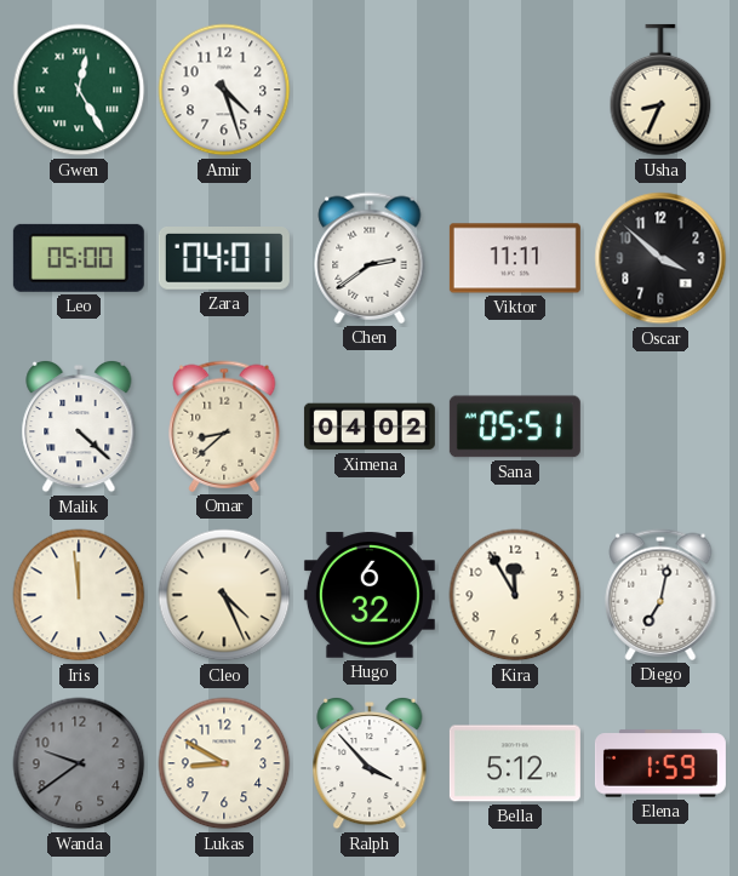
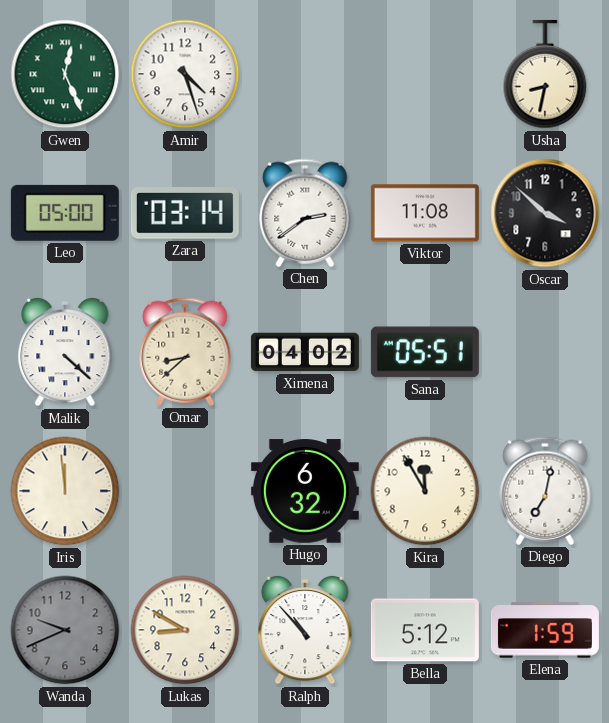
Gwen: 12:25 -> 12:26
Usha: 8:34 -> 8:32
Zara: 04:01 -> 03:14
Viktor: 11:11 -> 11:08
Cleo: 4:26 -> none
Wanda: 9:39 -> 9:41
Ralph: 3:53 -> 10:53
